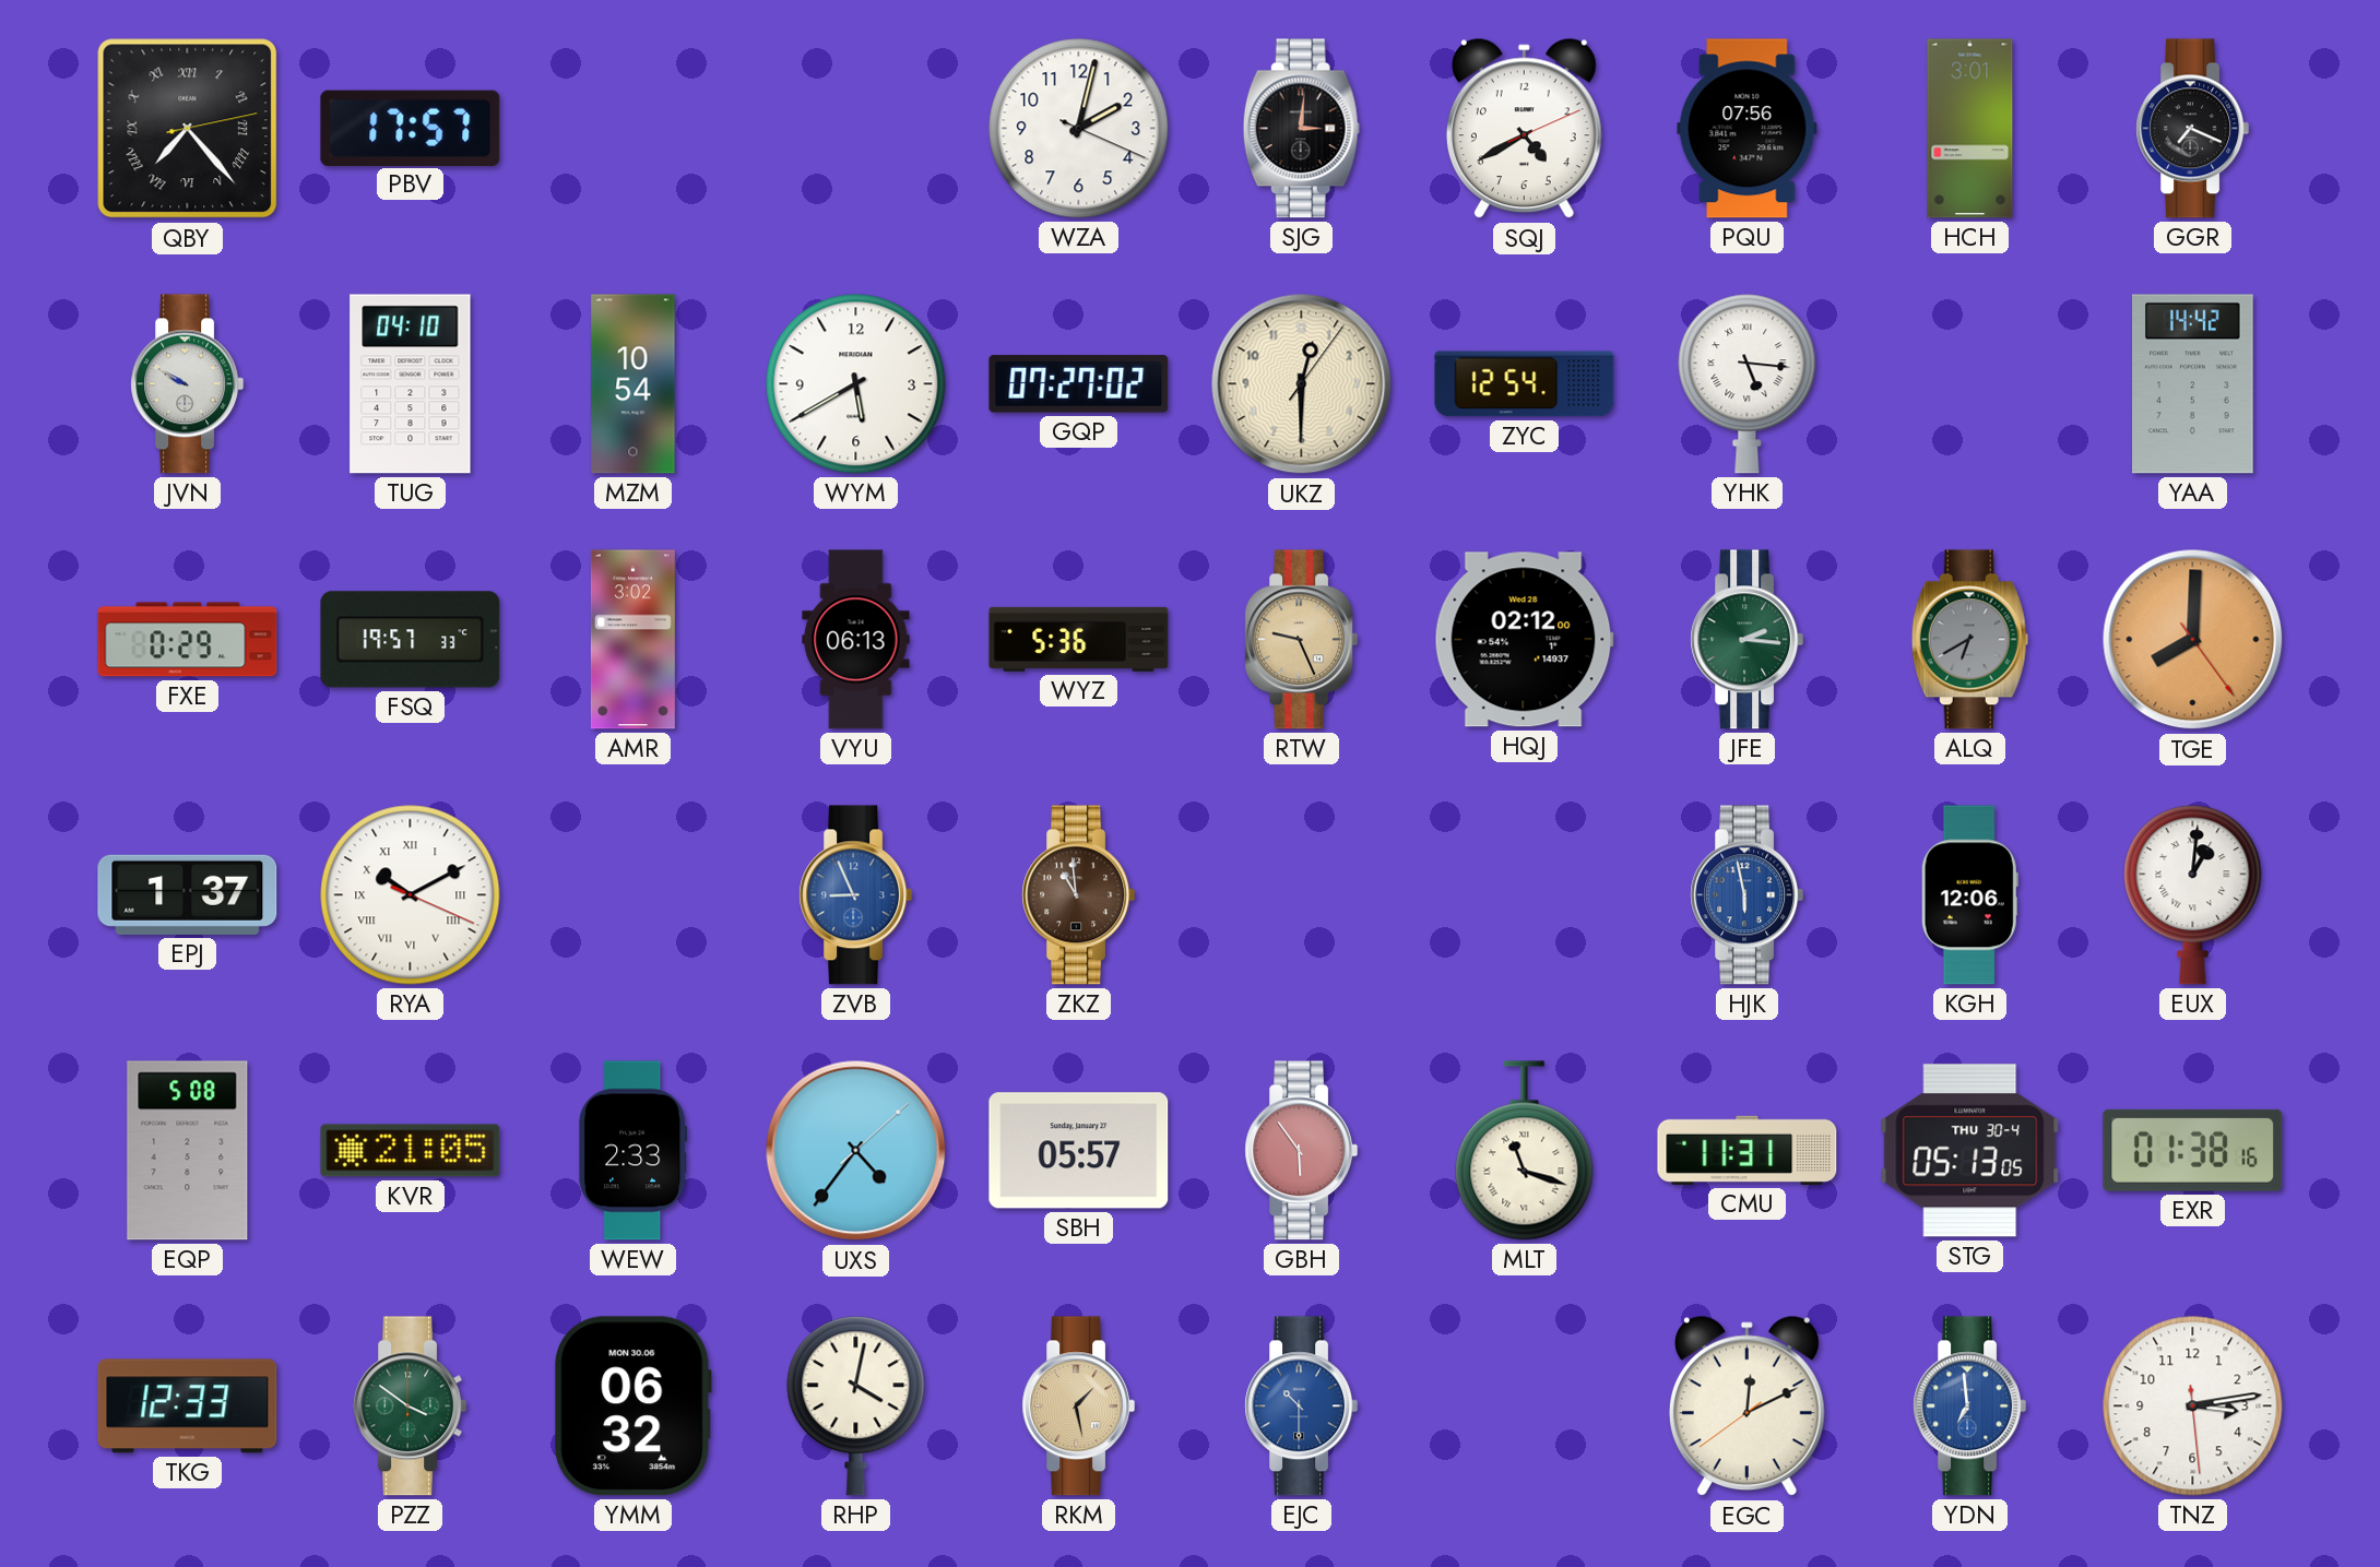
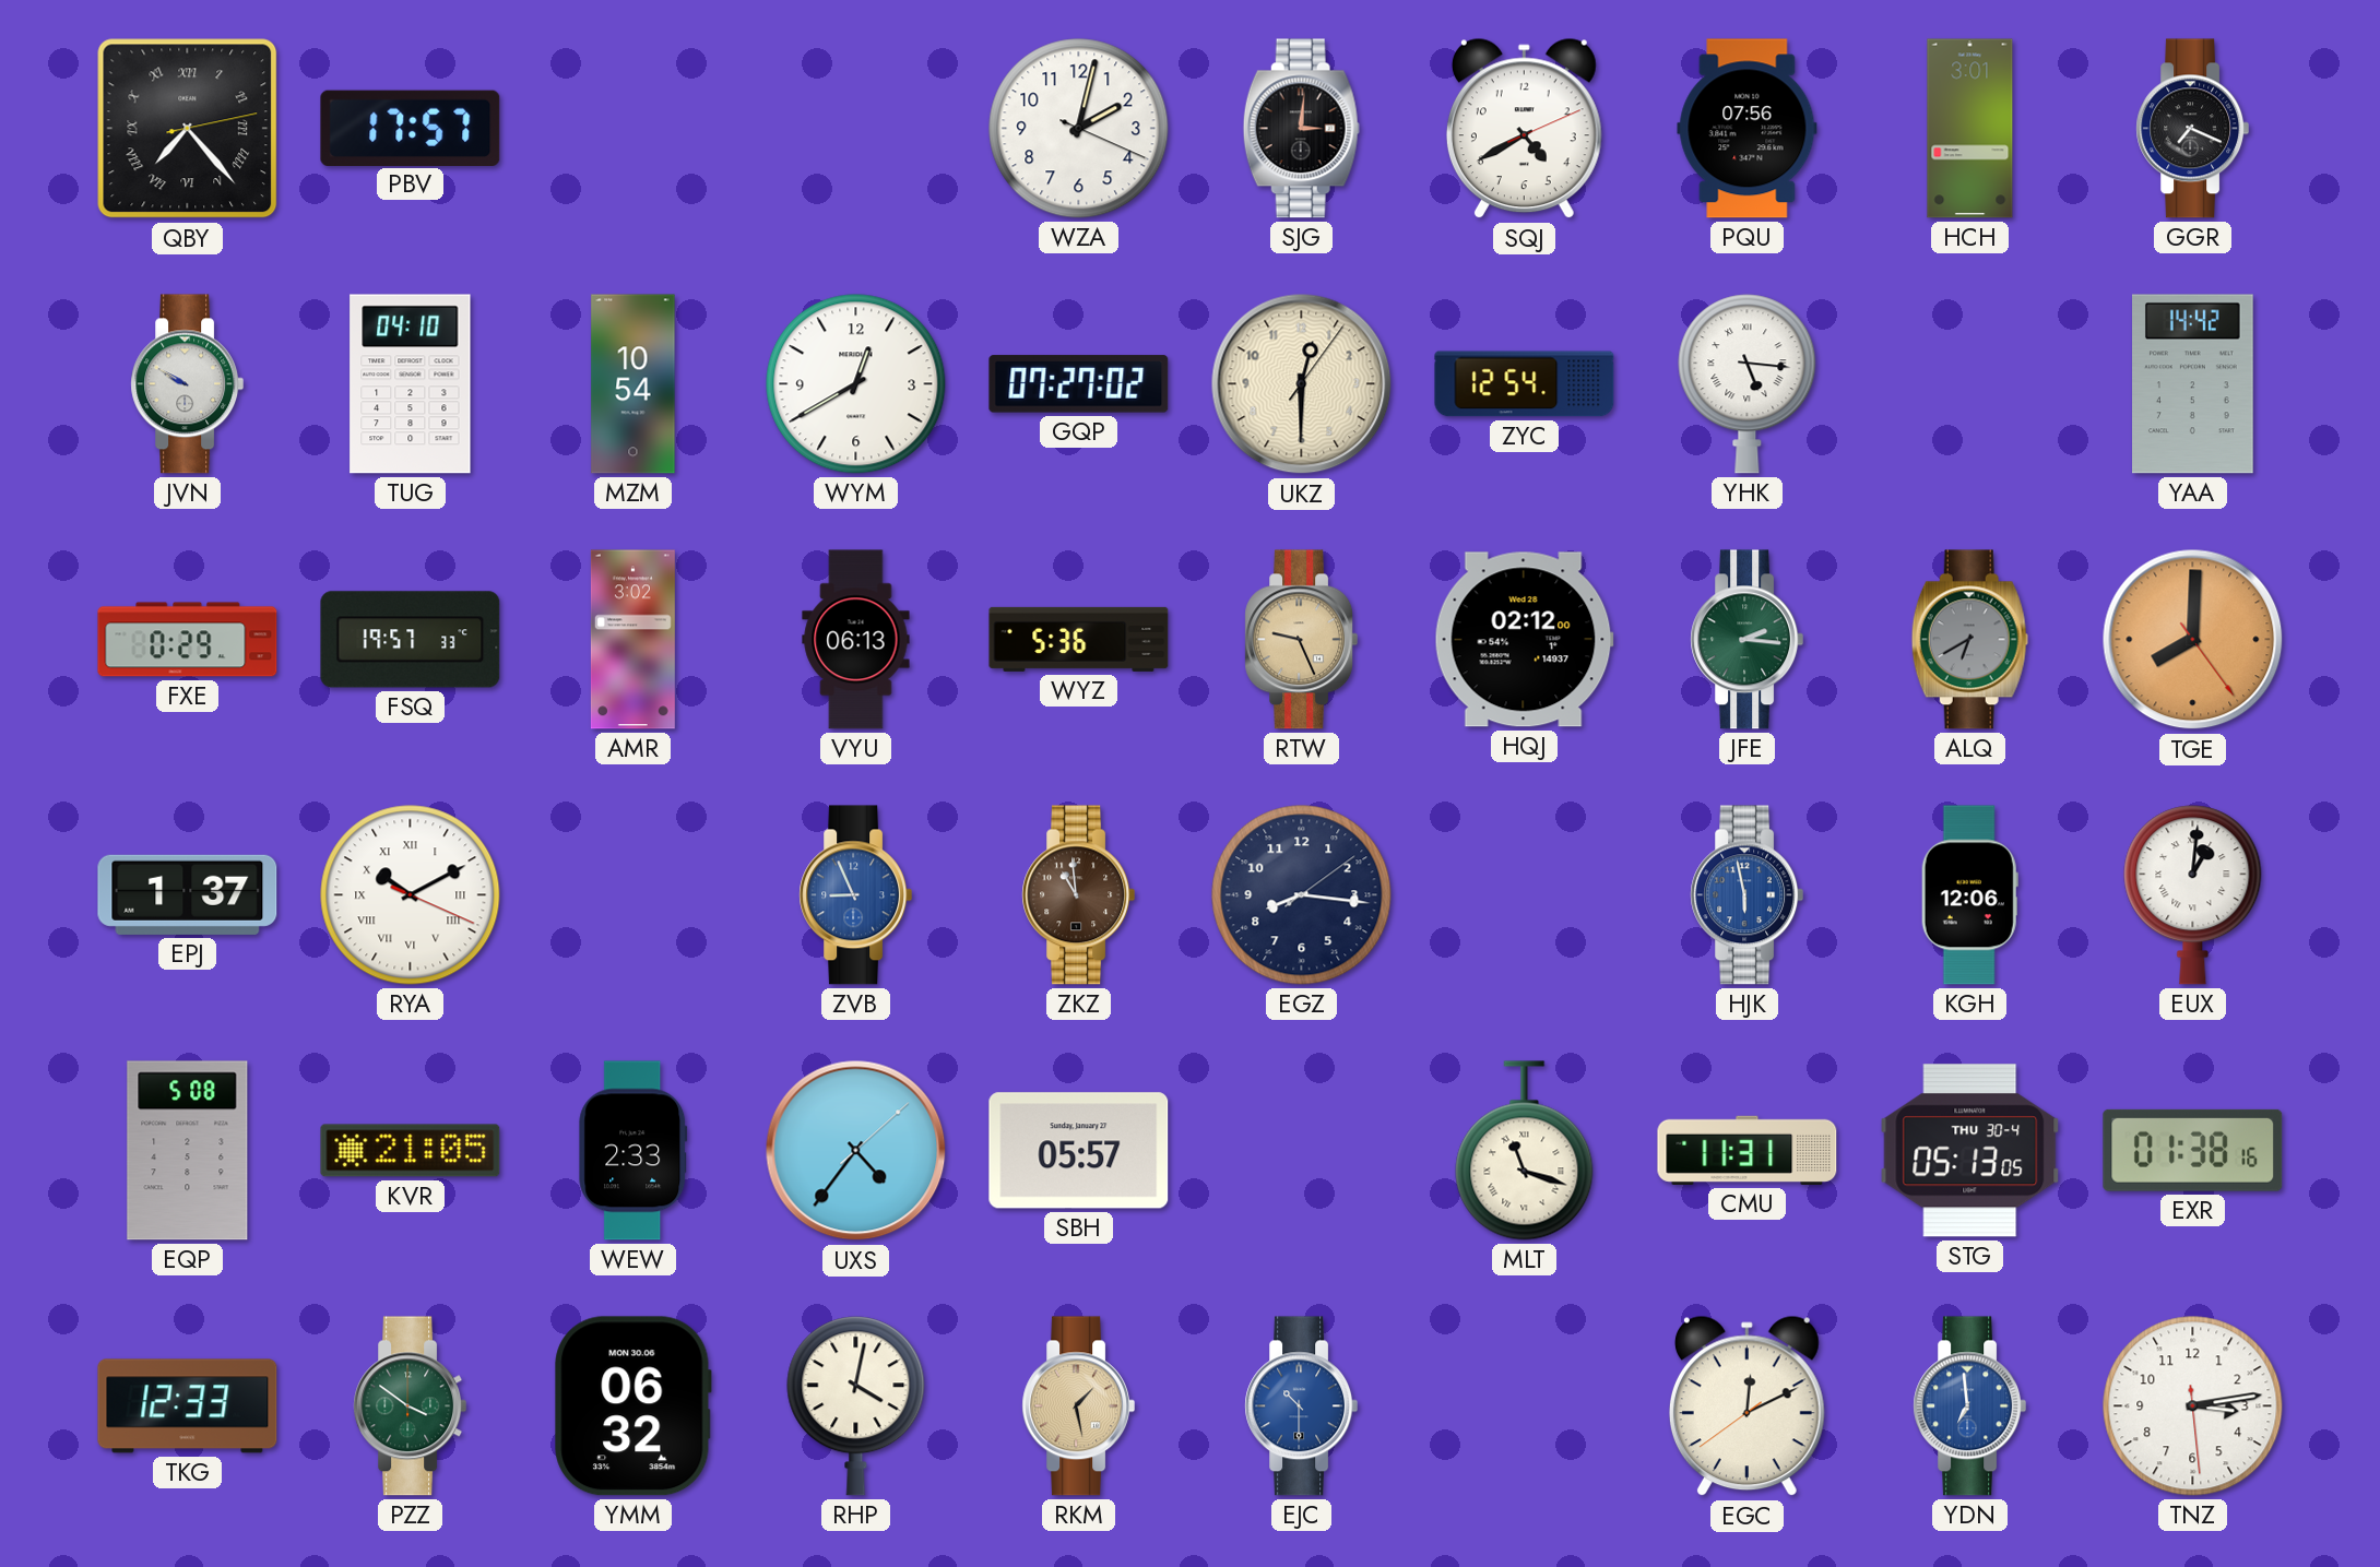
WYM: 5:40 -> 12:40
EGZ: none -> 8:16
GBH: 5:54 -> none
